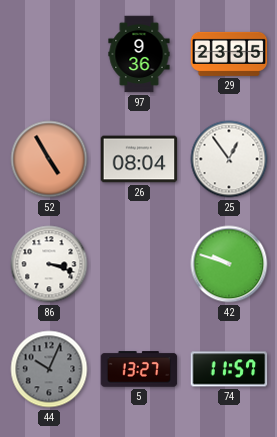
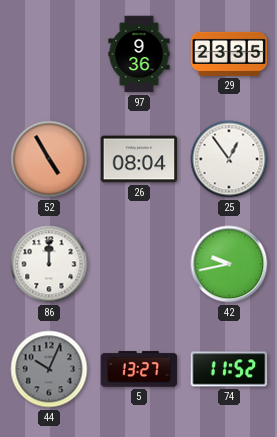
86: 3:18 -> 12:00
42: 9:48 -> 9:43
74: 11:57 -> 11:52
